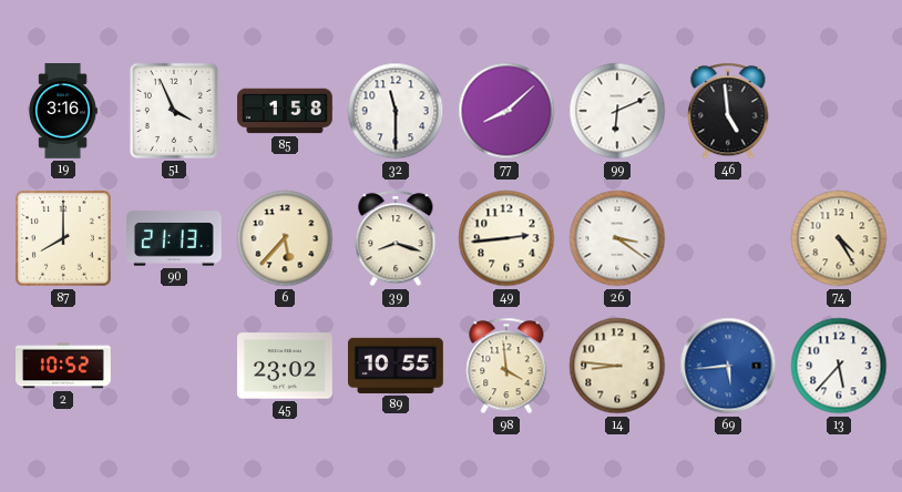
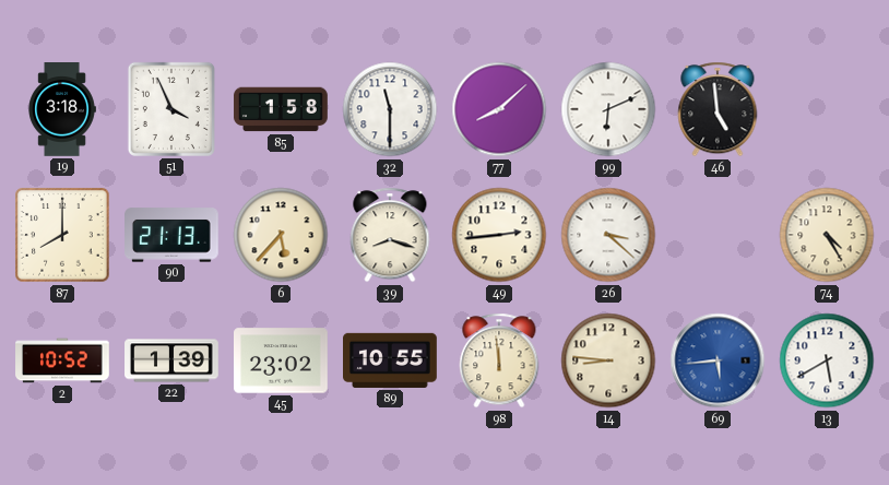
19: 3:16 -> 3:18
26: 3:21 -> 3:22
22: none -> 1:39
98: 3:59 -> 11:59
13: 5:37 -> 5:40
